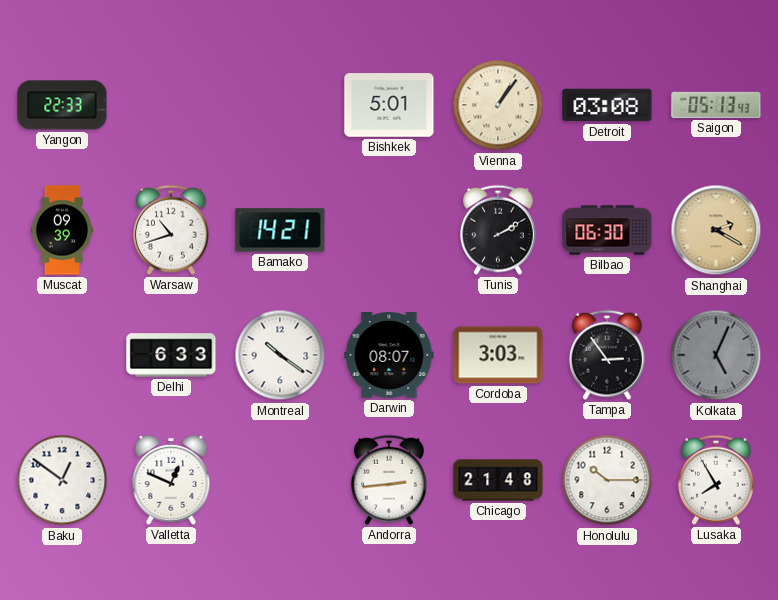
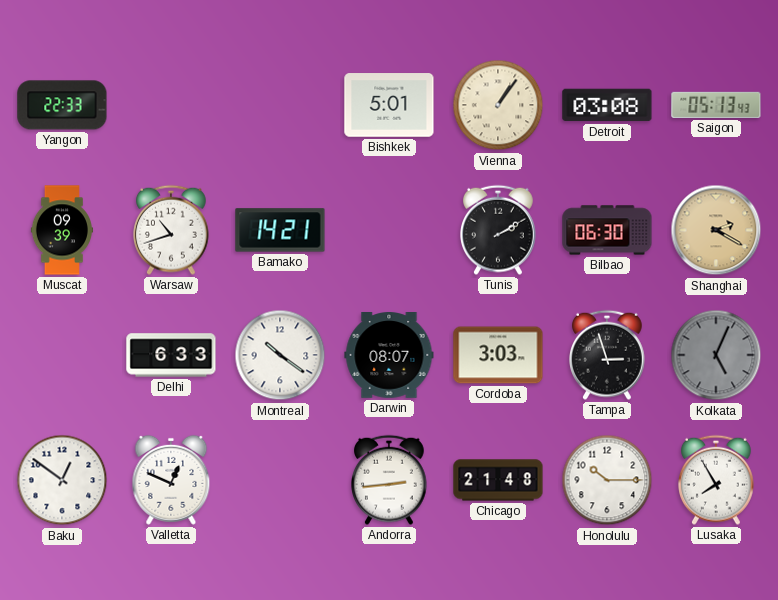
Tampa: 2:54 -> 2:57
